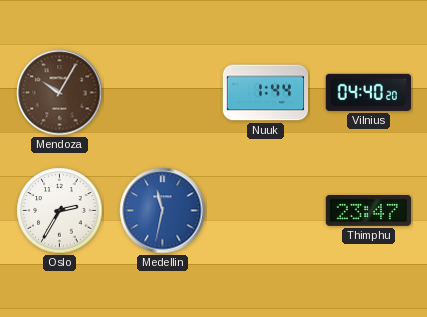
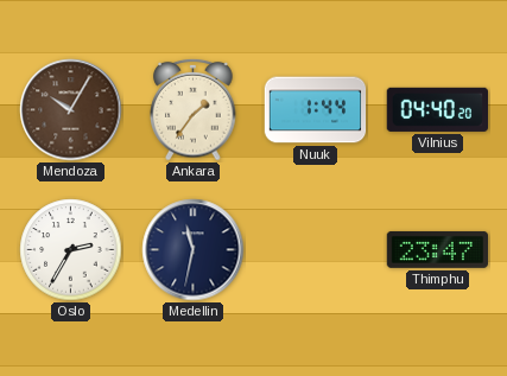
Ankara: none -> 1:36
Medellin dial: blue -> navy
